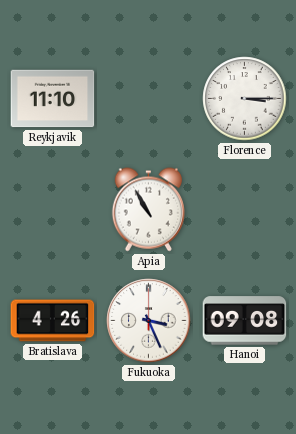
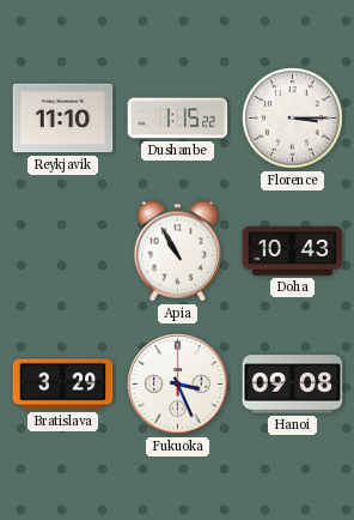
Dushanbe: none -> 1:15
Doha: none -> 10:43
Bratislava: 4:26 -> 3:29
